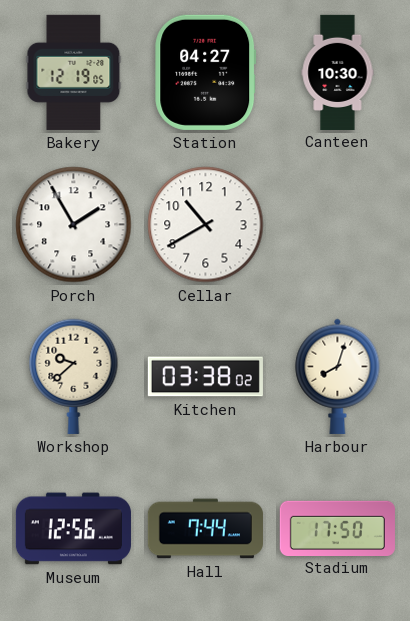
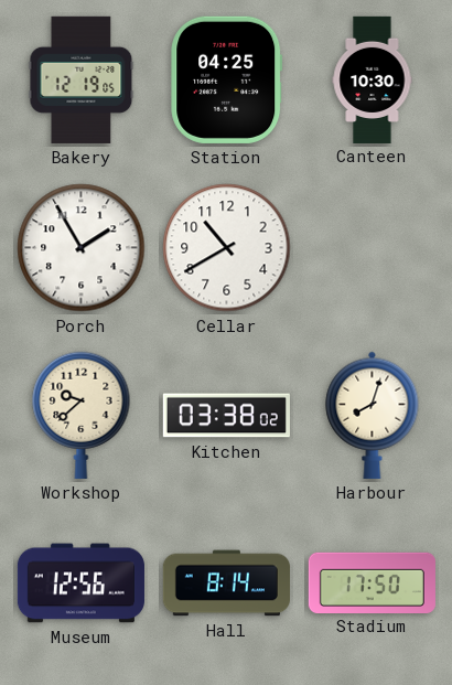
Station: 04:27 -> 04:25
Hall: 7:44 -> 8:14
